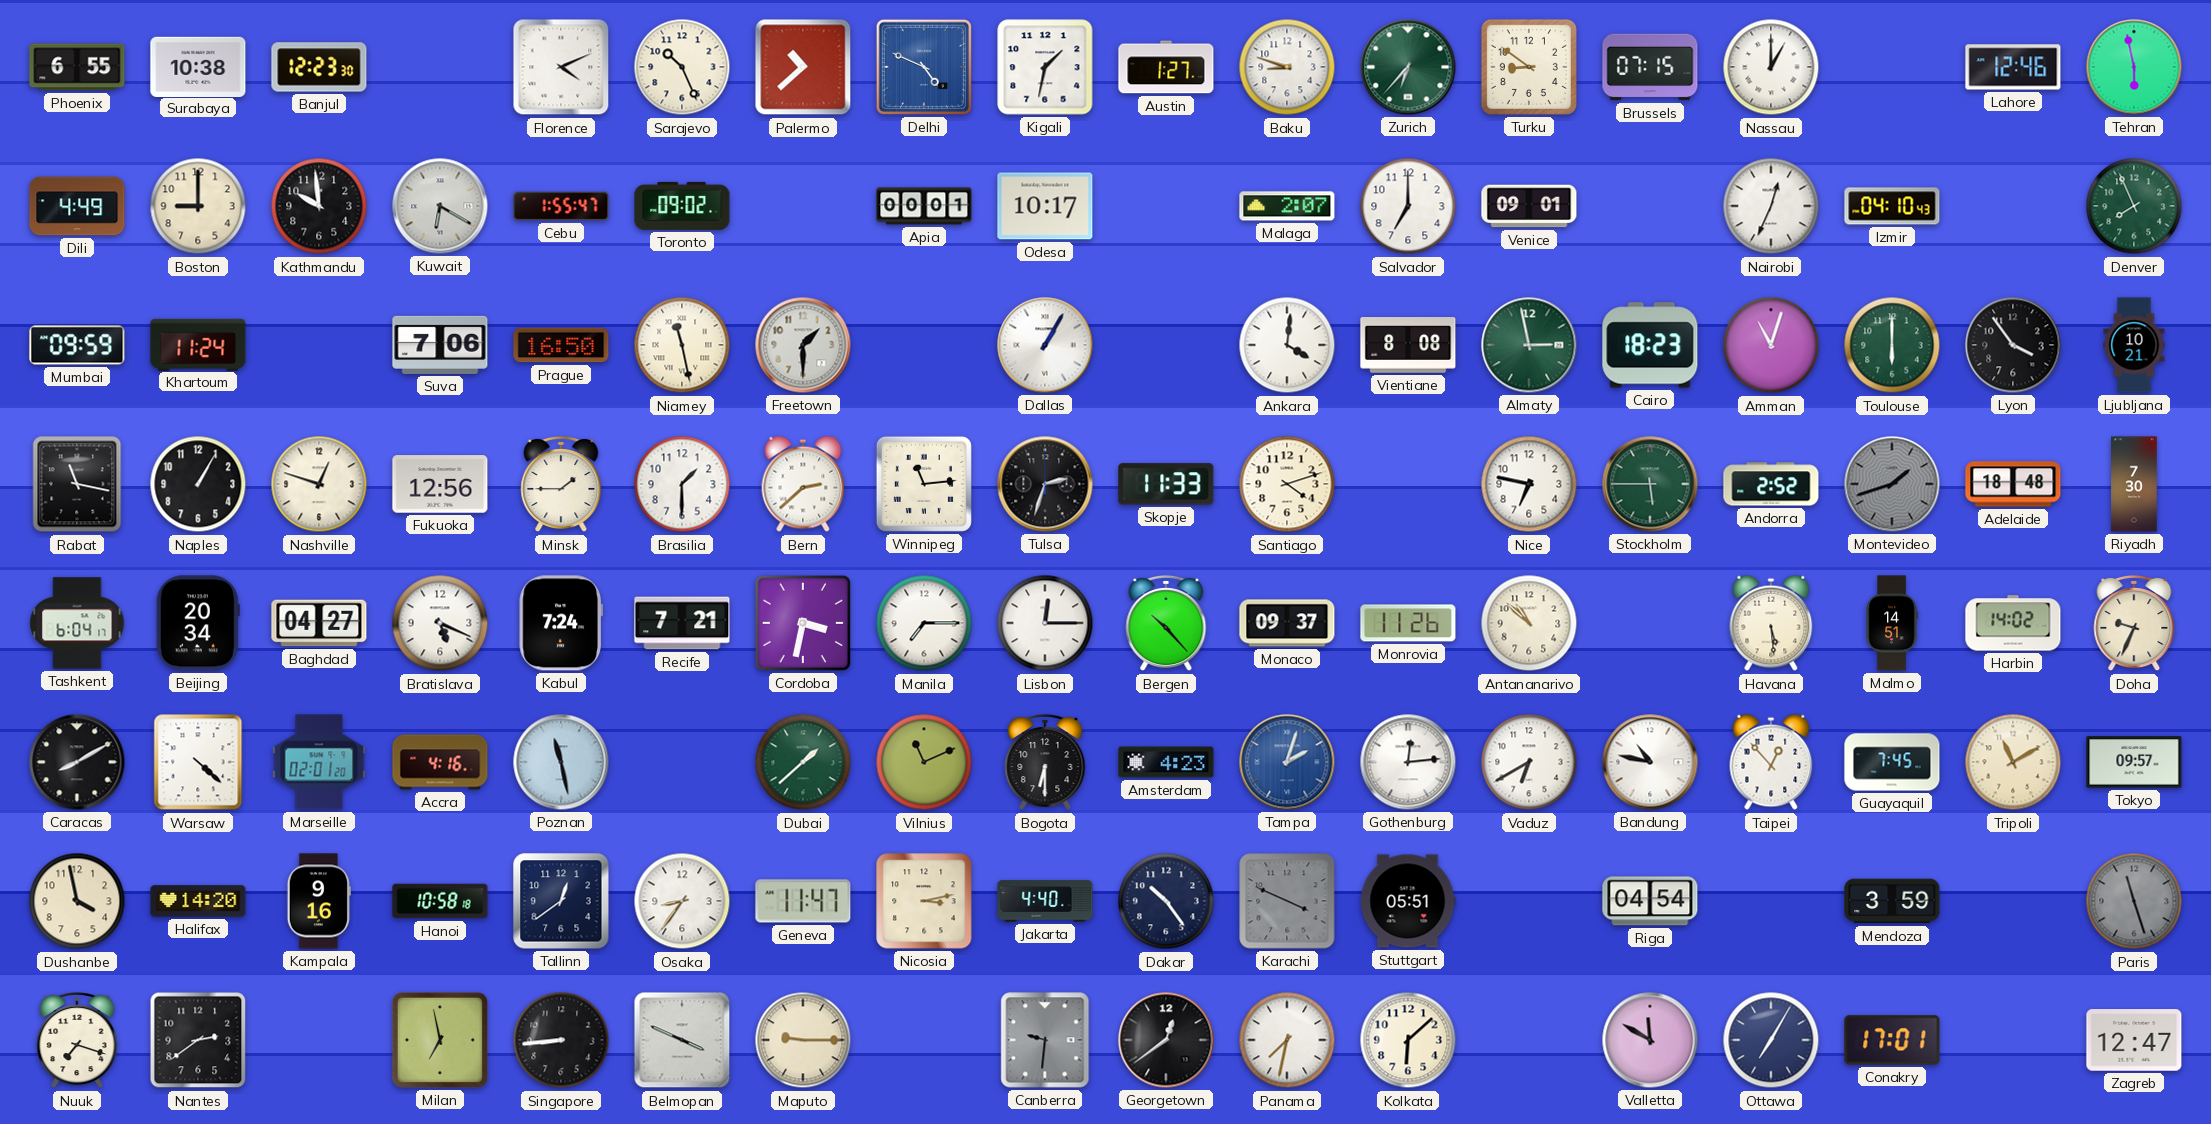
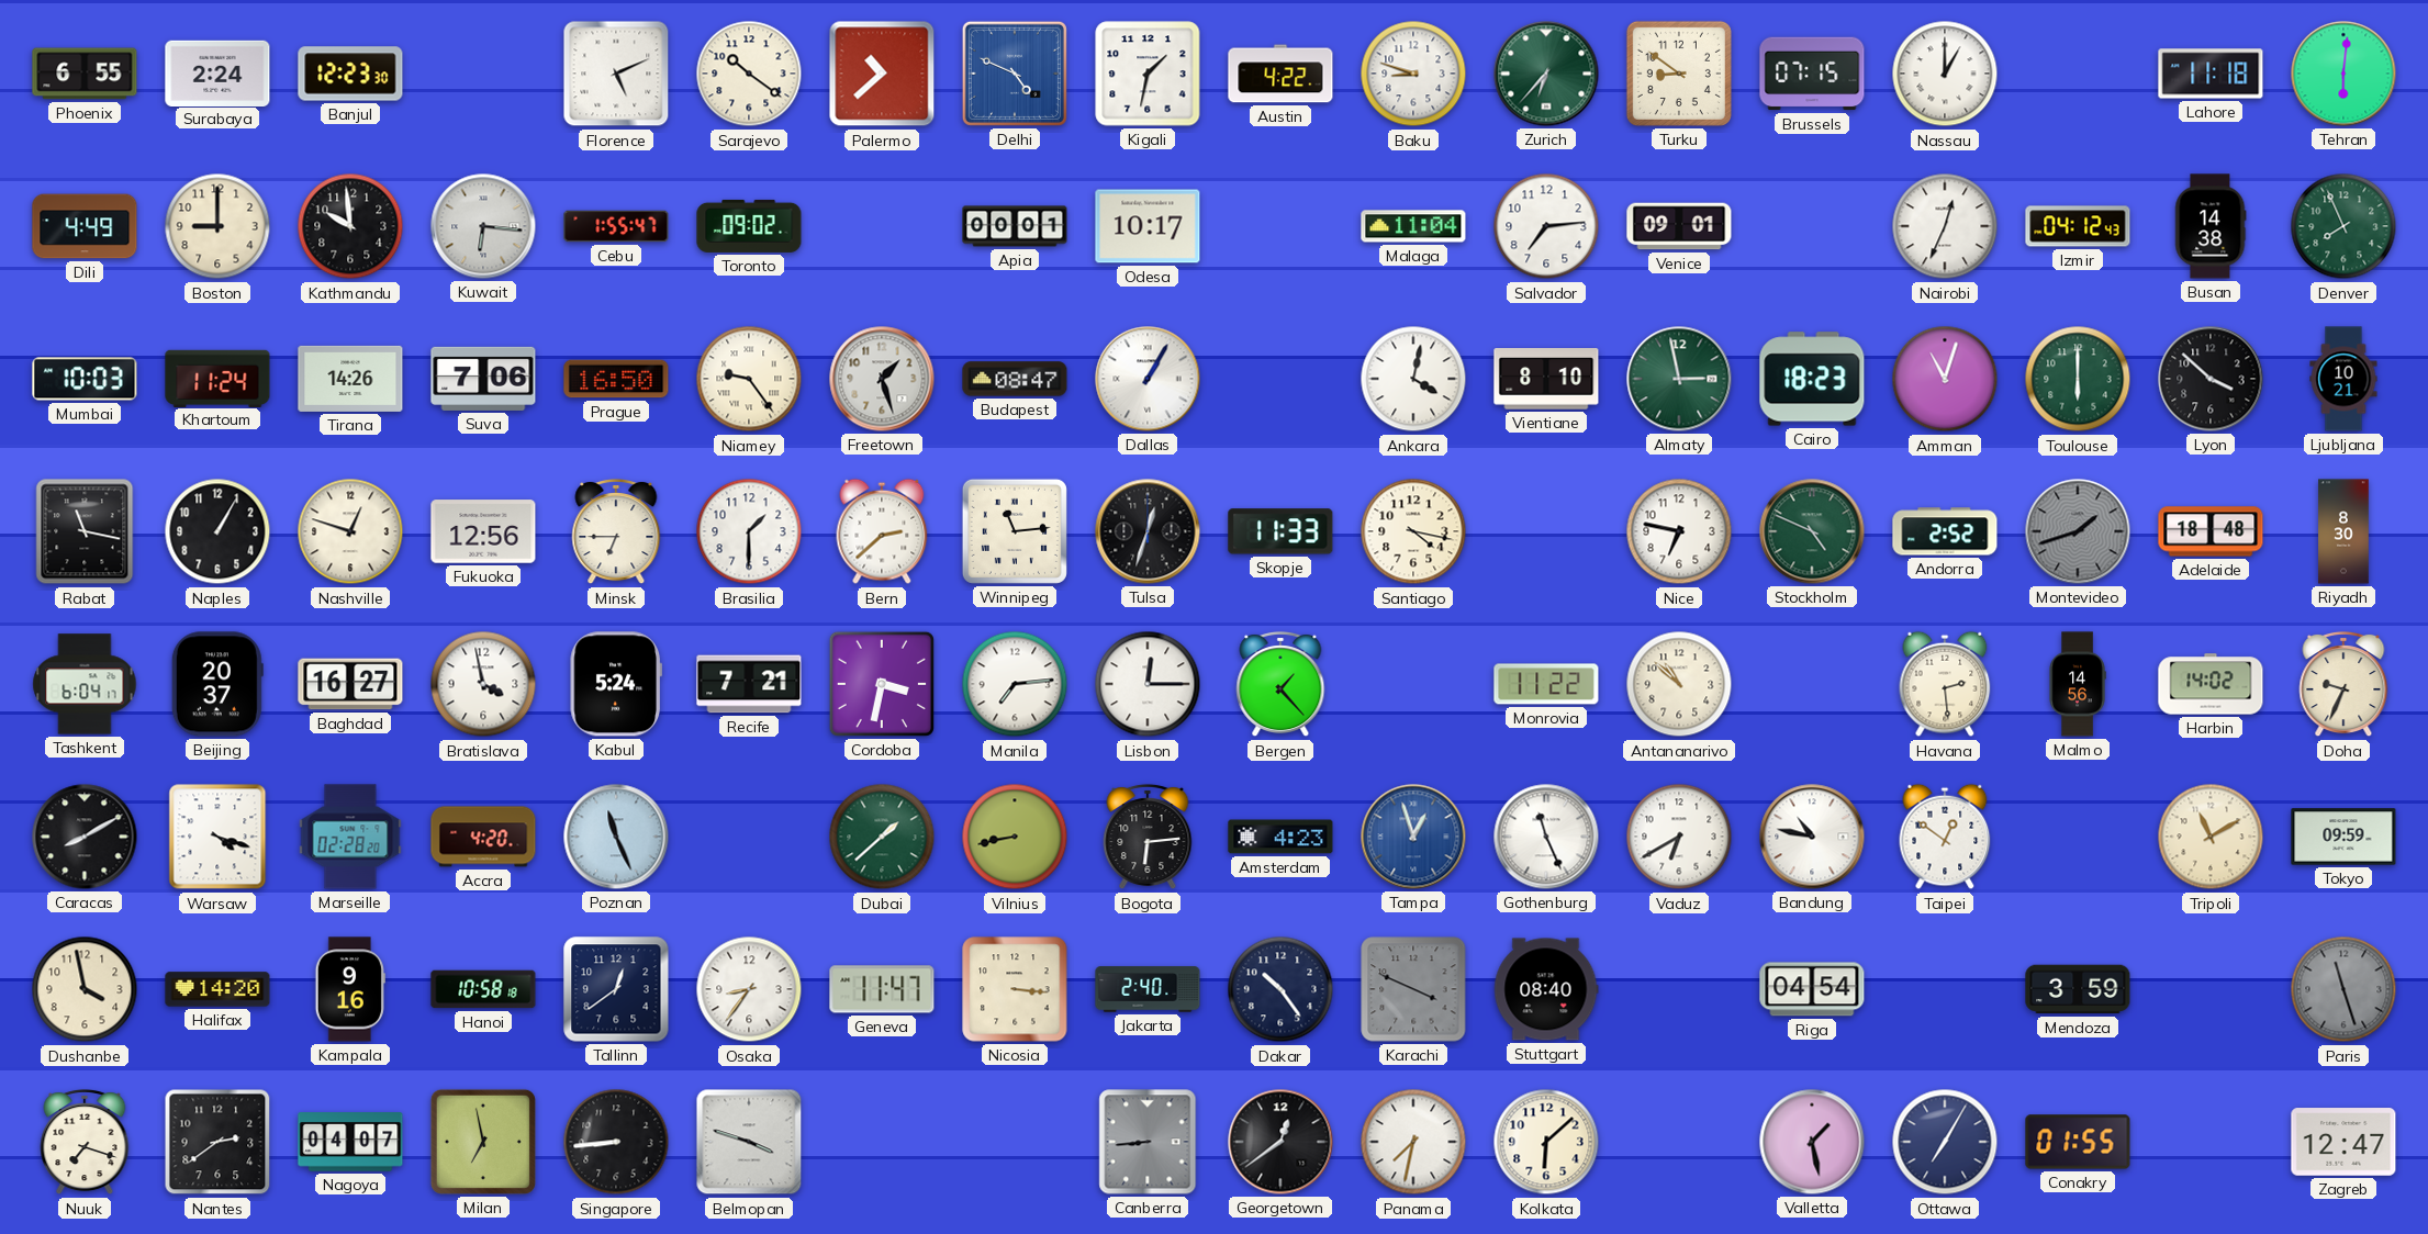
Surabaya: 10:38 -> 2:24
Florence: 4:11 -> 5:11
Sarajevo: 10:26 -> 10:21
Austin: 1:27 -> 4:22
Lahore: 12:46 -> 11:18
Tehran: 5:58 -> 6:01
Kuwait: 6:20 -> 6:16
Malaga: 2:07 -> 11:04
Salvador: 7:00 -> 7:14
Izmir: 04:10 -> 04:12
Busan: none -> 14:38
Mumbai: 09:59 -> 10:03
Tirana: none -> 14:26
Niamey: 11:28 -> 9:24
Freetown: 1:30 -> 1:27
Budapest: none -> 08:47
Ankara: 4:01 -> 4:02
Vientiane: 8:08 -> 8:10
Lyon: 3:54 -> 3:52
Minsk: 1:45 -> 6:45
Tulsa: 2:33 -> 12:33
Santiago: 4:12 -> 4:17
Stockholm: 5:45 -> 4:49
Riyadh: 7:30 -> 8:30
Beijing: 20:34 -> 20:37
Baghdad: 04:27 -> 16:27
Bratislava: 5:19 -> 3:58
Kabul: 7:24 -> 5:24
Manila: 7:15 -> 7:14
Bergen: 10:23 -> 1:23
Monaco: 09:37 -> none
Monrovia: 11:26 -> 11:22
Havana: 5:29 -> 2:29
Malmo: 14:51 -> 14:56
Warsaw: 4:22 -> 4:18
Marseille: 02:01 -> 02:28
Accra: 4:16 -> 4:20
Poznan: 11:28 -> 11:26
Vilnius: 11:11 -> 8:43
Bogota: 6:30 -> 6:14
Tampa: 2:03 -> 12:57
Gothenburg: 12:14 -> 11:26
Taipei: 12:53 -> 12:51
Guayaquil: 7:45 -> none
Tokyo: 09:57 -> 09:59
Nicosia: 3:13 -> 3:16
Jakarta: 4:40 -> 2:40
Stuttgart: 05:51 -> 08:40
Nagoya: none -> 04:07
Belmopan: 3:49 -> 3:48
Maputo: 9:15 -> none
Canberra: 9:31 -> 8:44
Valletta: 11:50 -> 1:28
Conakry: 17:01 -> 01:55
